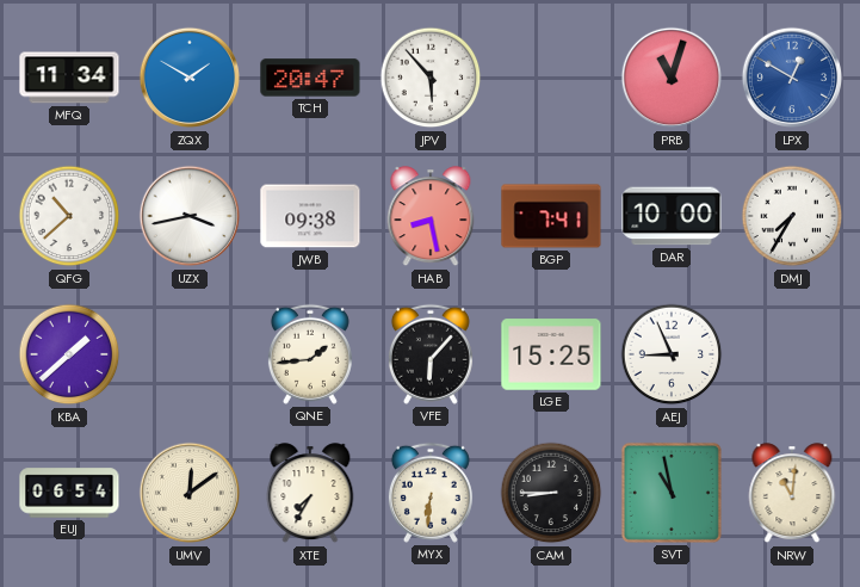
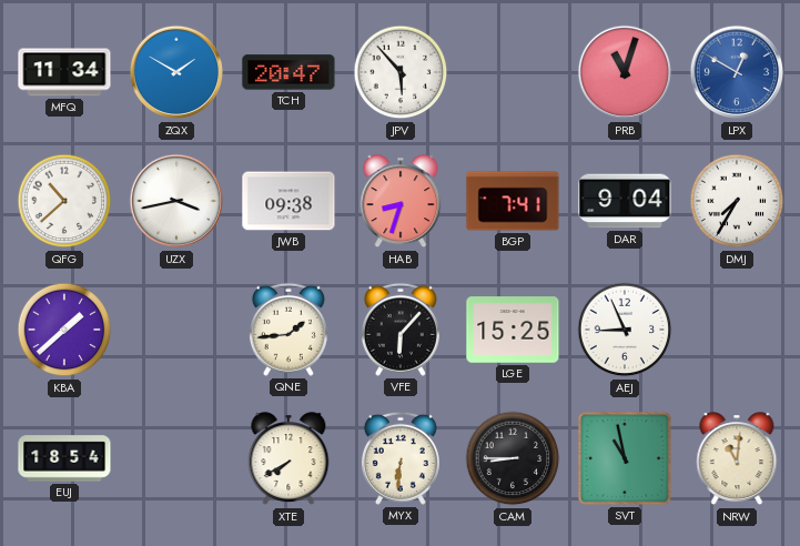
HAB: 8:28 -> 8:33
DAR: 10:00 -> 9:04
EUJ: 06:54 -> 18:54
UMV: 12:09 -> none
XTE: 7:35 -> 7:40
